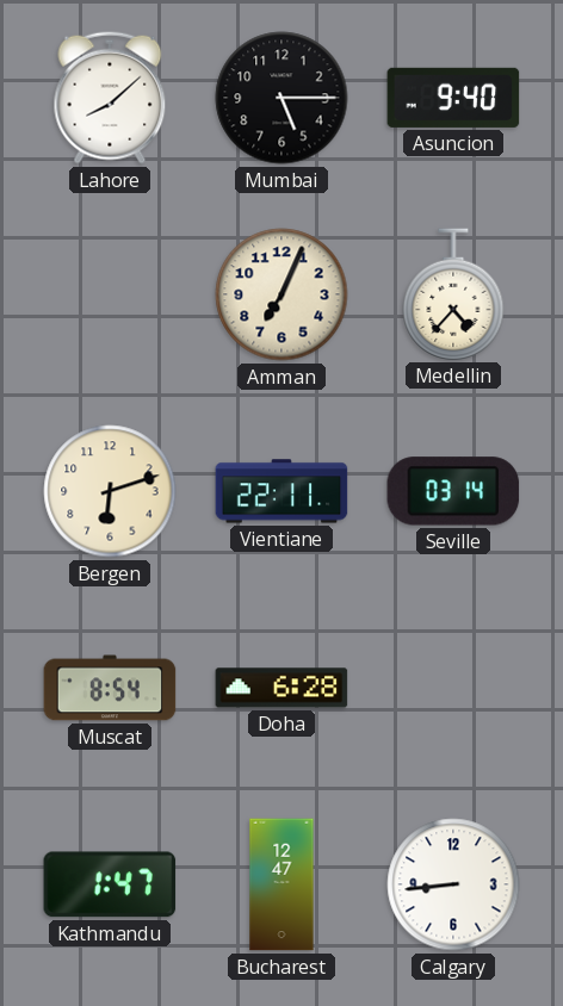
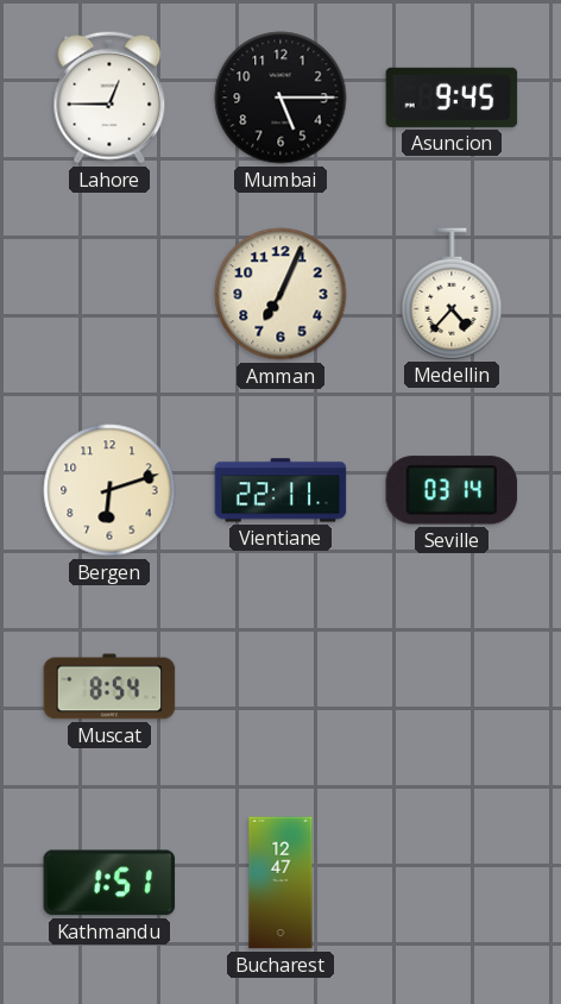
Lahore: 8:08 -> 12:45
Asuncion: 9:40 -> 9:45
Doha: 6:28 -> none
Kathmandu: 1:47 -> 1:51
Calgary: 8:44 -> none
